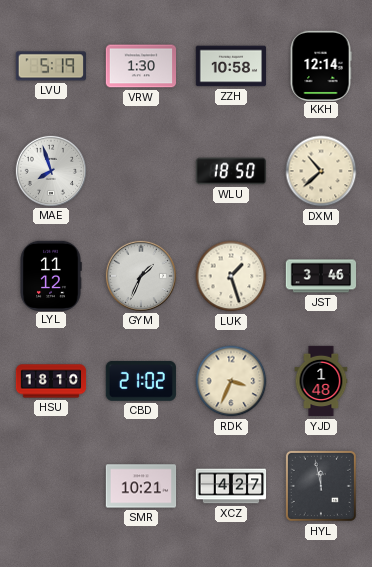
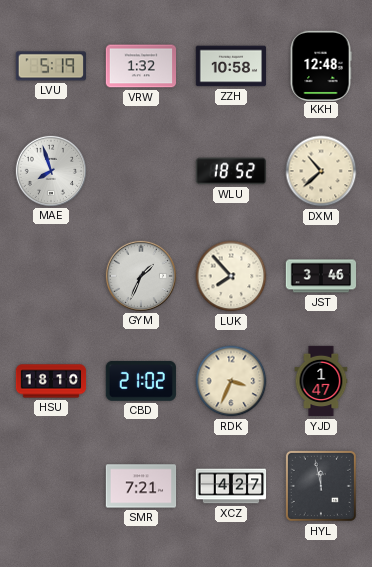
VRW: 1:30 -> 1:32
KKH: 12:14 -> 12:48
WLU: 18:50 -> 18:52
LYL: 11:12 -> none
LUK: 1:27 -> 7:53
YJD: 1:48 -> 1:47
SMR: 10:21 -> 7:21
